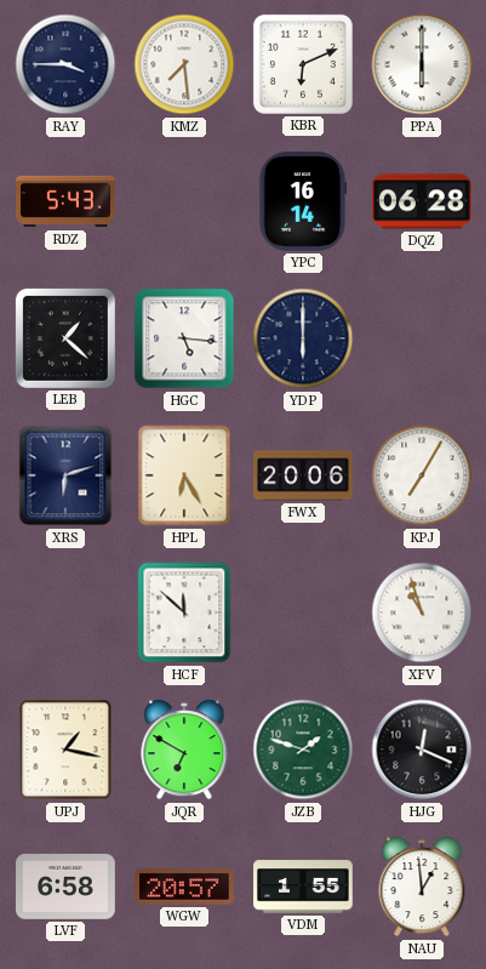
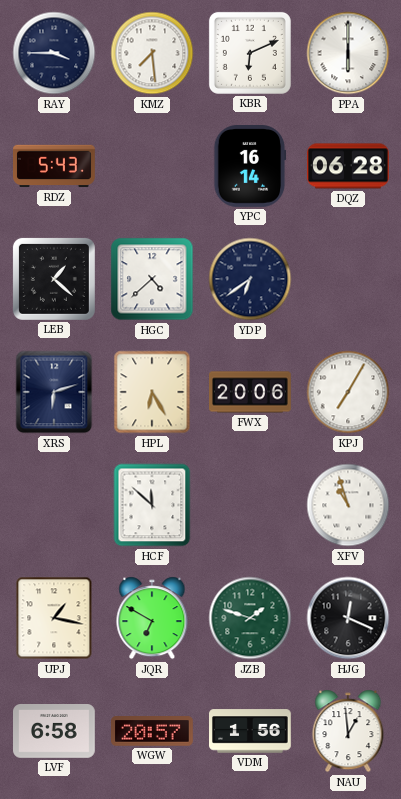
HGC: 5:16 -> 4:38
YDP: 6:00 -> 6:39
VDM: 1:55 -> 1:56
